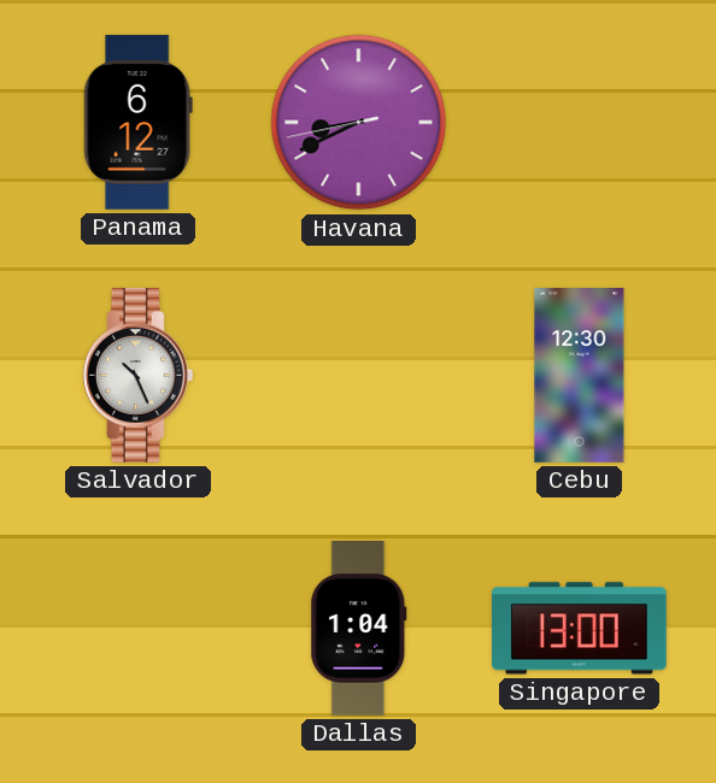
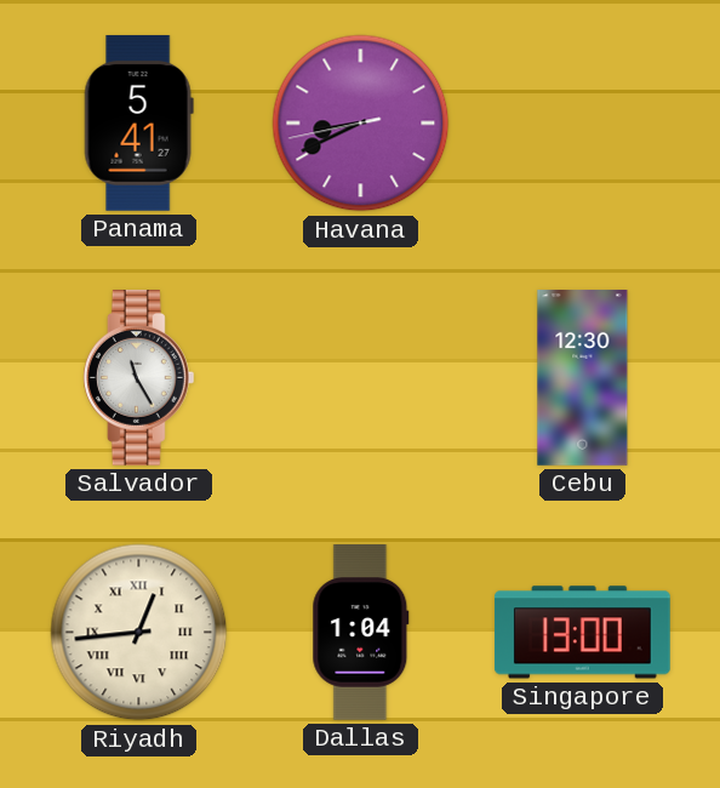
Panama: 6:12 -> 5:41
Salvador: 10:26 -> 11:25
Riyadh: none -> 12:44
